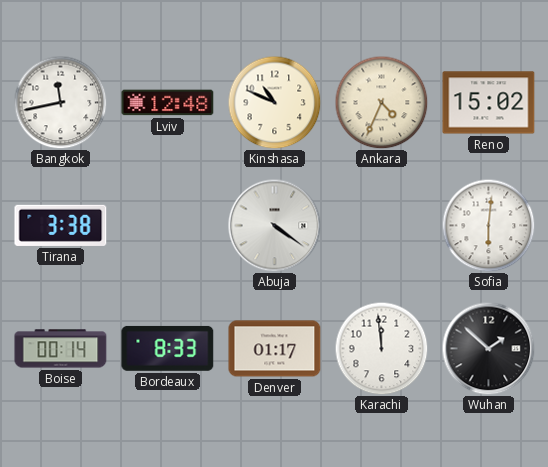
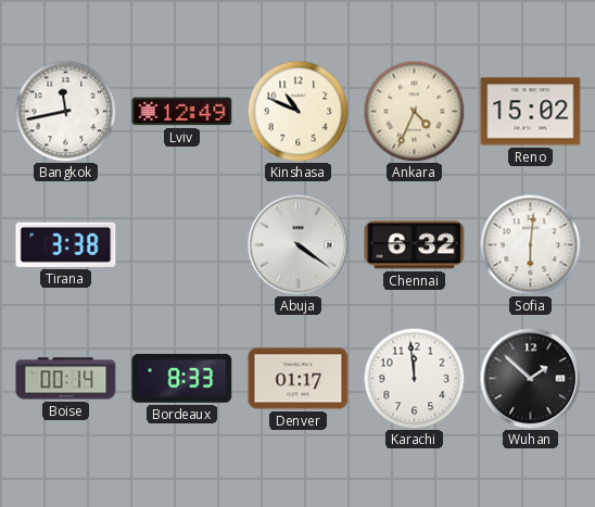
Lviv: 12:48 -> 12:49
Chennai: none -> 6:32
